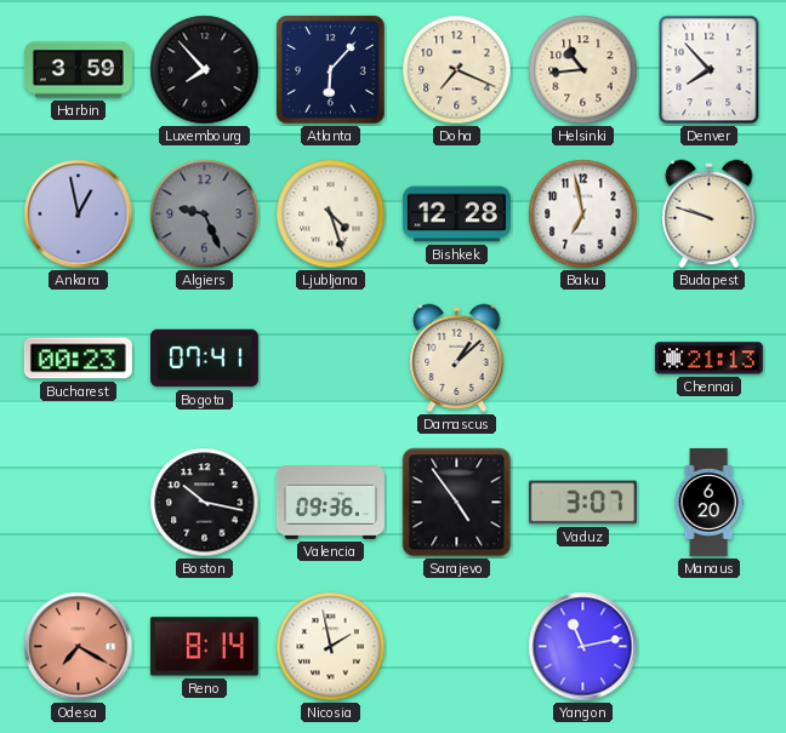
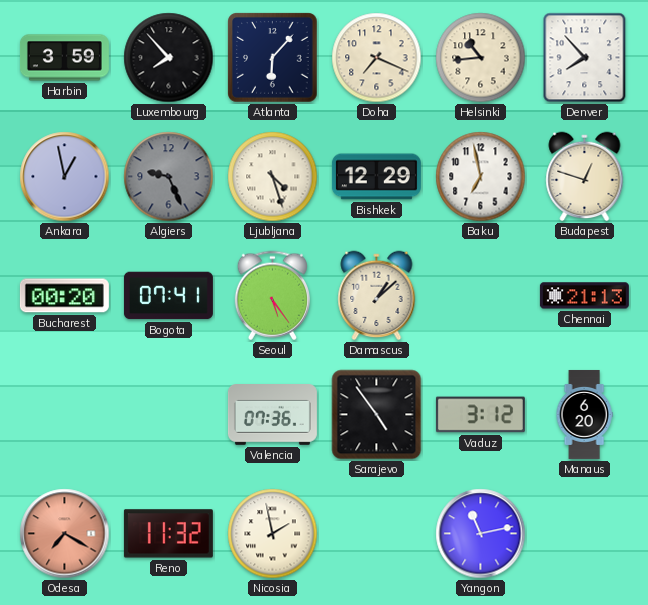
Bishkek: 12:28 -> 12:29
Budapest: 9:48 -> 12:48
Bucharest: 00:23 -> 00:20
Seoul: none -> 5:24
Boston: 10:17 -> none
Valencia: 09:36 -> 07:36
Vaduz: 3:07 -> 3:12
Reno: 8:14 -> 11:32
